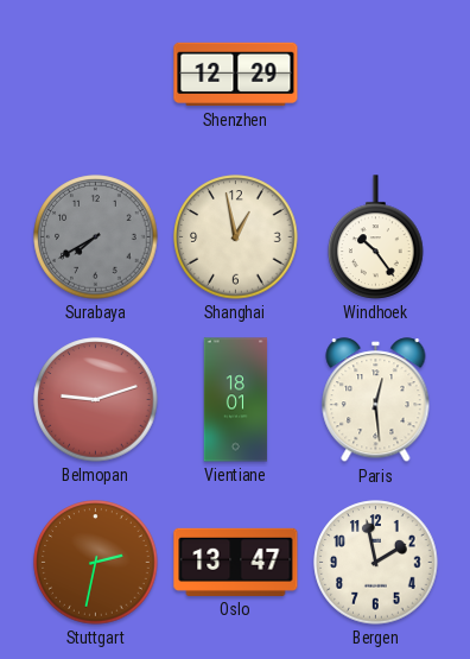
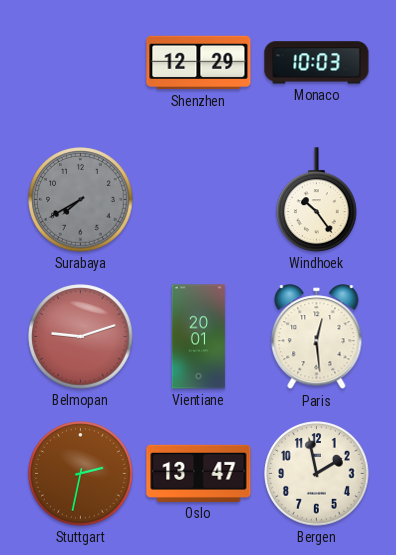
Monaco: none -> 10:03
Shanghai: 12:58 -> none
Vientiane: 18:01 -> 20:01
